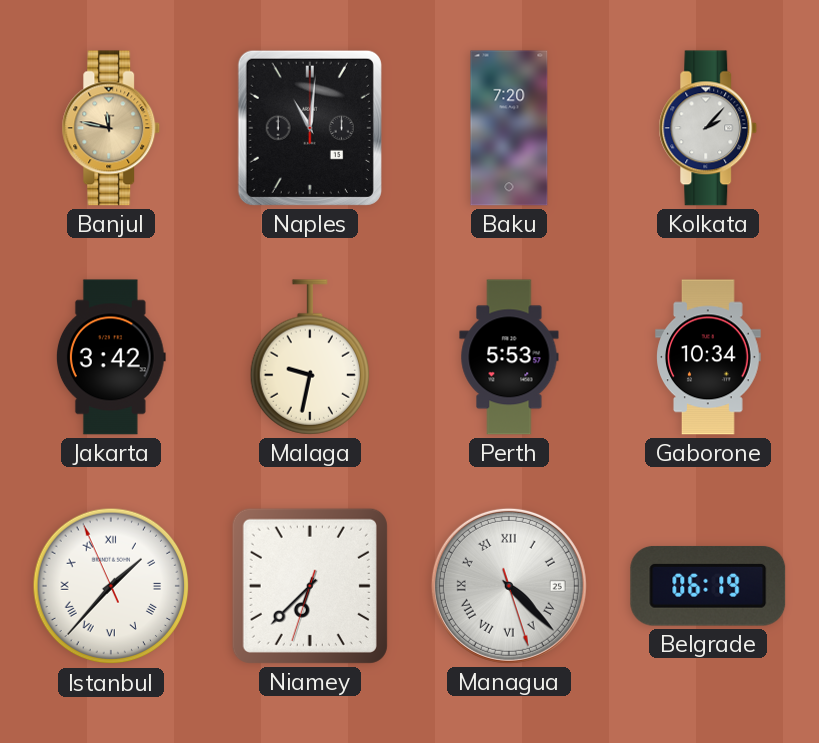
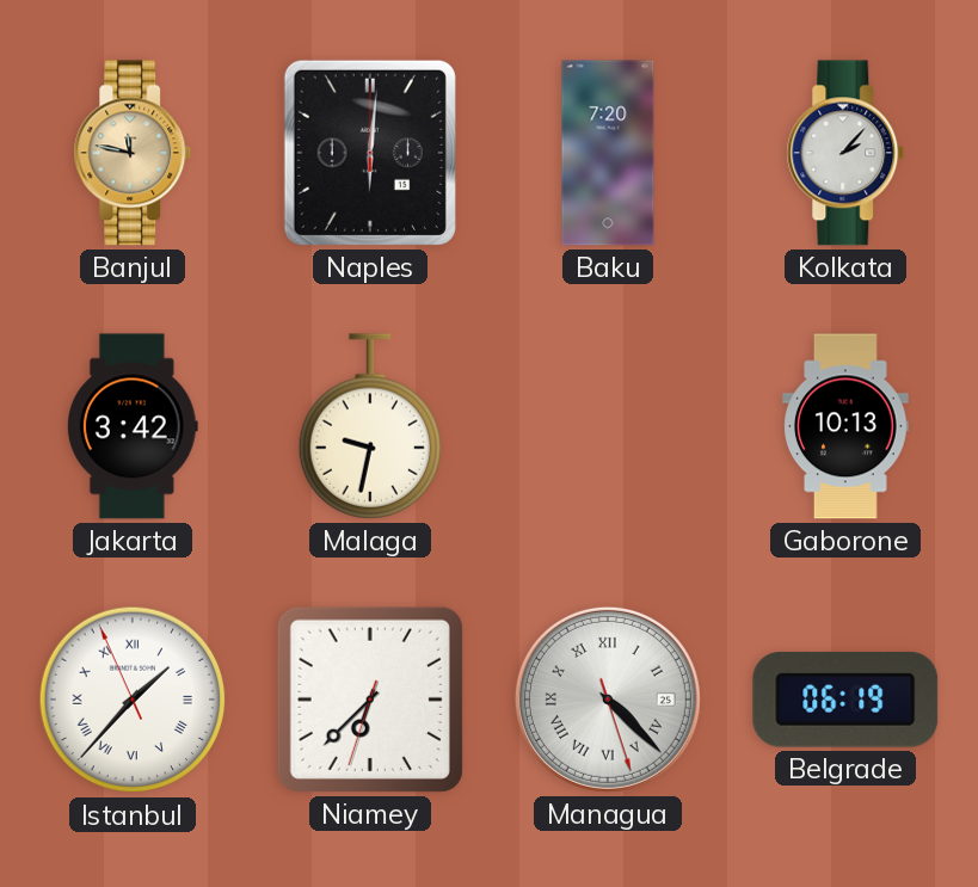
Naples: 11:01 -> 6:01
Perth: 5:53 -> none
Gaborone: 10:34 -> 10:13
